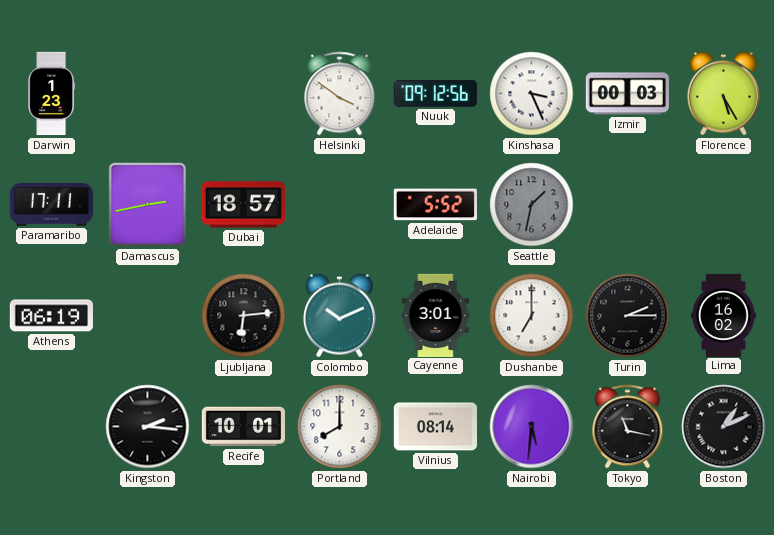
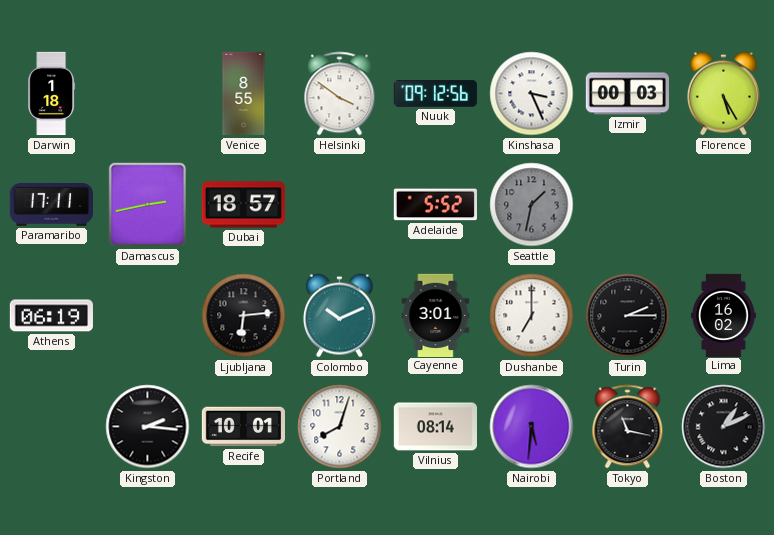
Darwin: 1:23 -> 1:18
Venice: none -> 8:55
Portland: 8:00 -> 8:03
